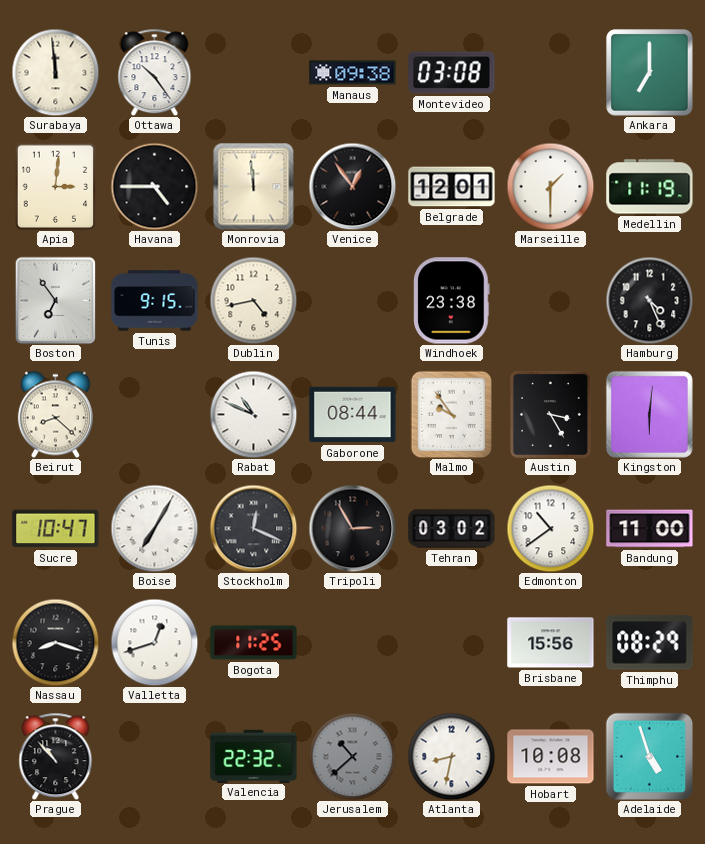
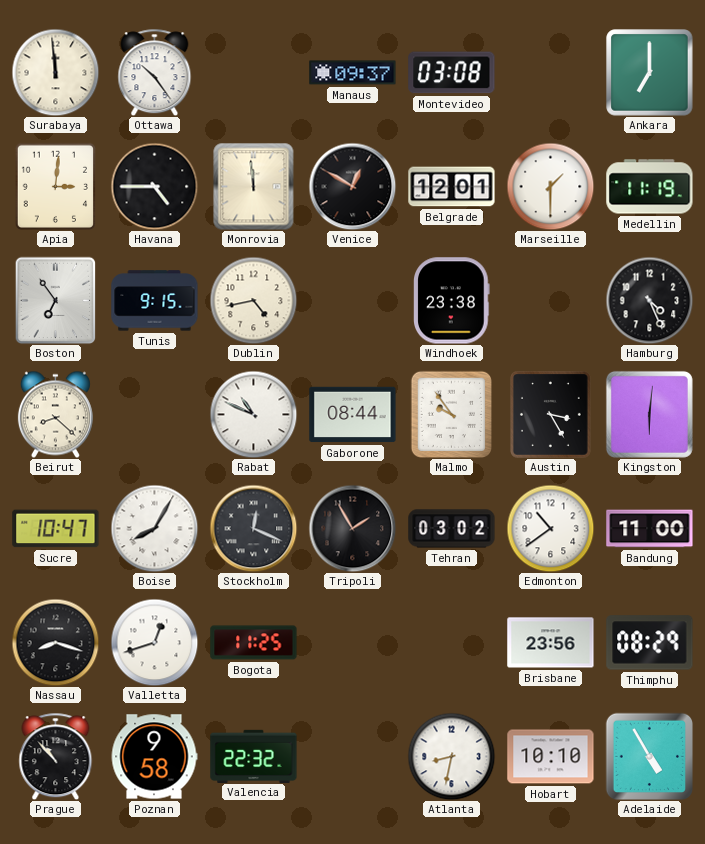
Manaus: 09:38 -> 09:37
Venice: 12:54 -> 12:50
Boise: 7:05 -> 8:05
Tripoli: 2:55 -> 1:55
Brisbane: 15:56 -> 23:56
Poznan: none -> 9:58
Jerusalem: 10:38 -> none
Hobart: 10:08 -> 10:10
Adelaide: 4:57 -> 4:55
